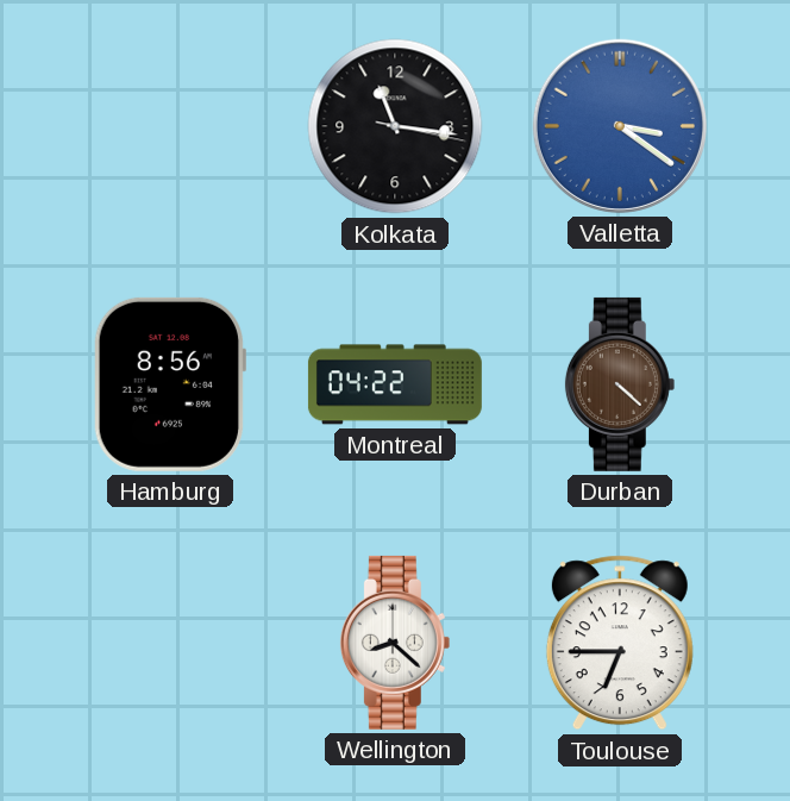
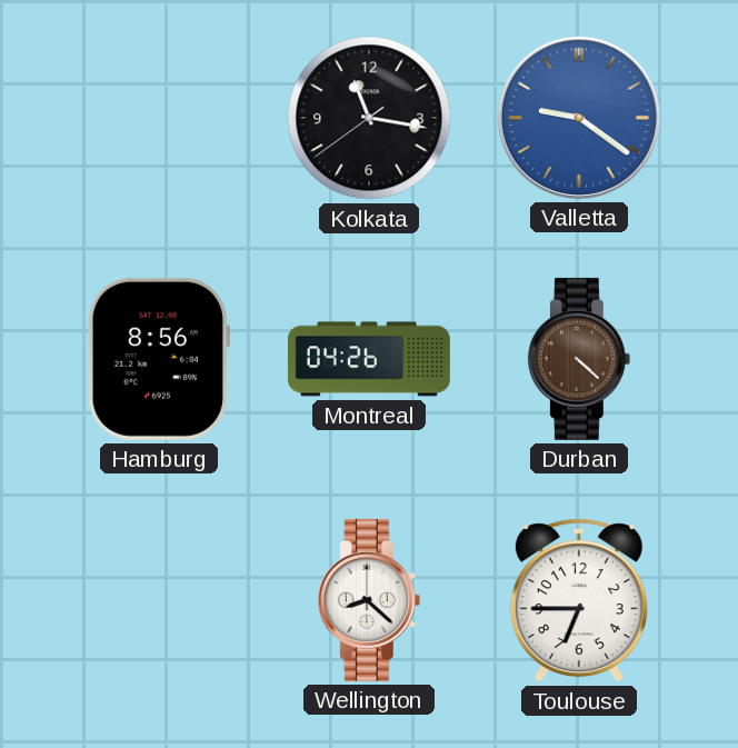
Kolkata: 11:16:17 -> 11:16:39
Valletta: 3:21 -> 9:21
Montreal: 04:22 -> 04:26
